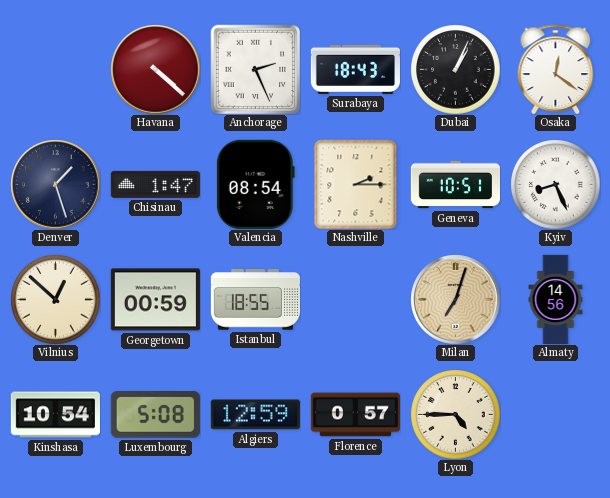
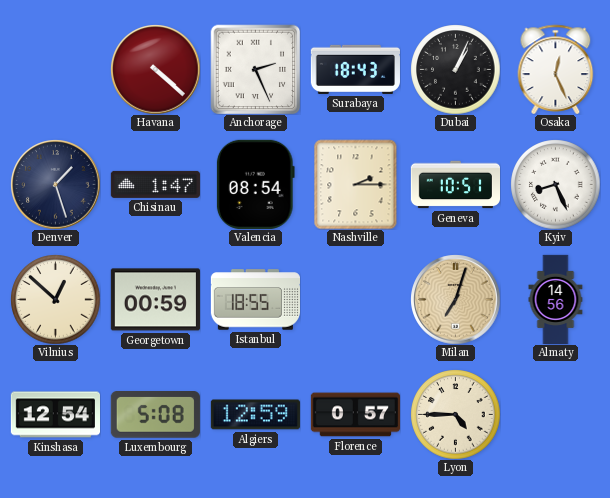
Osaka: 12:21 -> 12:26
Kinshasa: 10:54 -> 12:54
